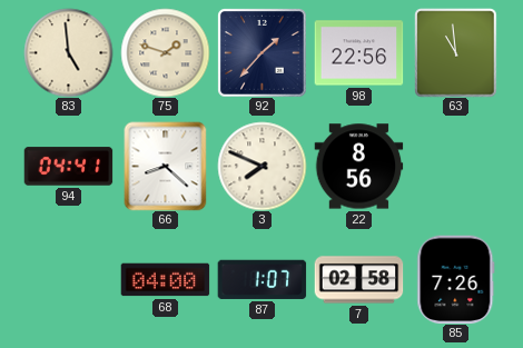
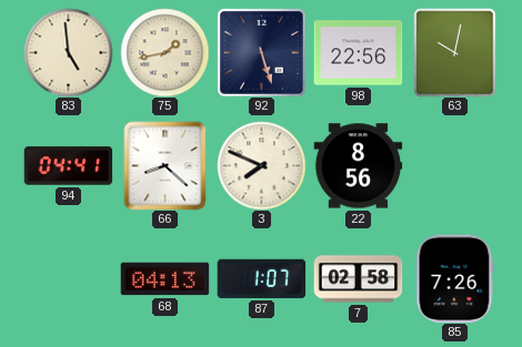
75: 1:48 -> 1:43
92: 1:37 -> 5:27
63: 10:59 -> 10:02
68: 04:00 -> 04:13
